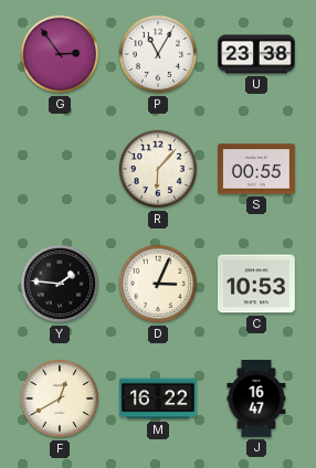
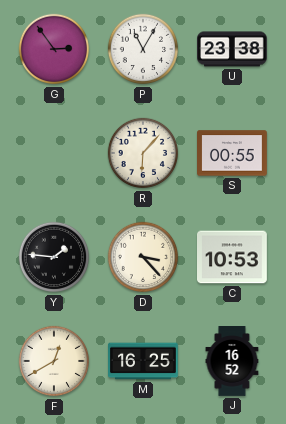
D: 3:04 -> 3:23
M: 16:22 -> 16:25
J: 16:47 -> 16:52
